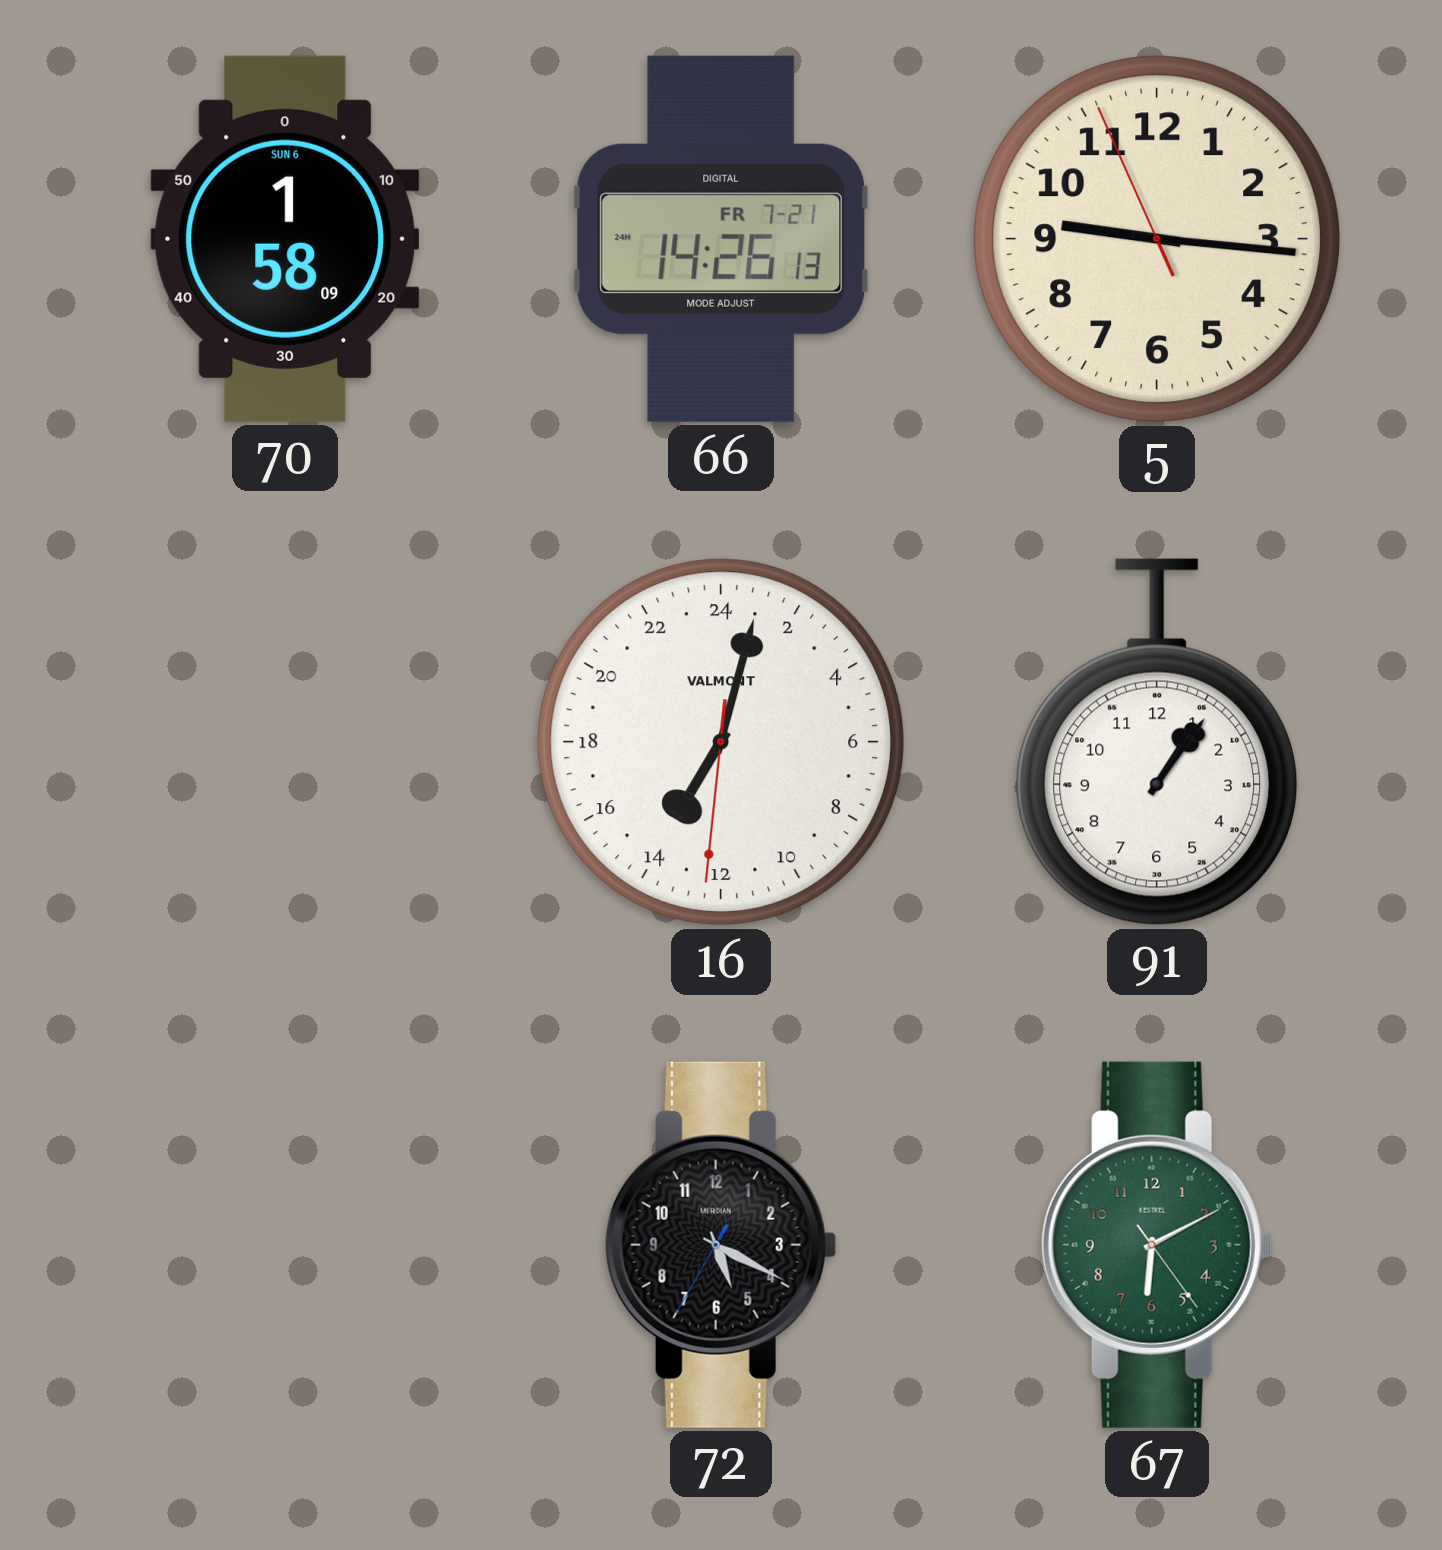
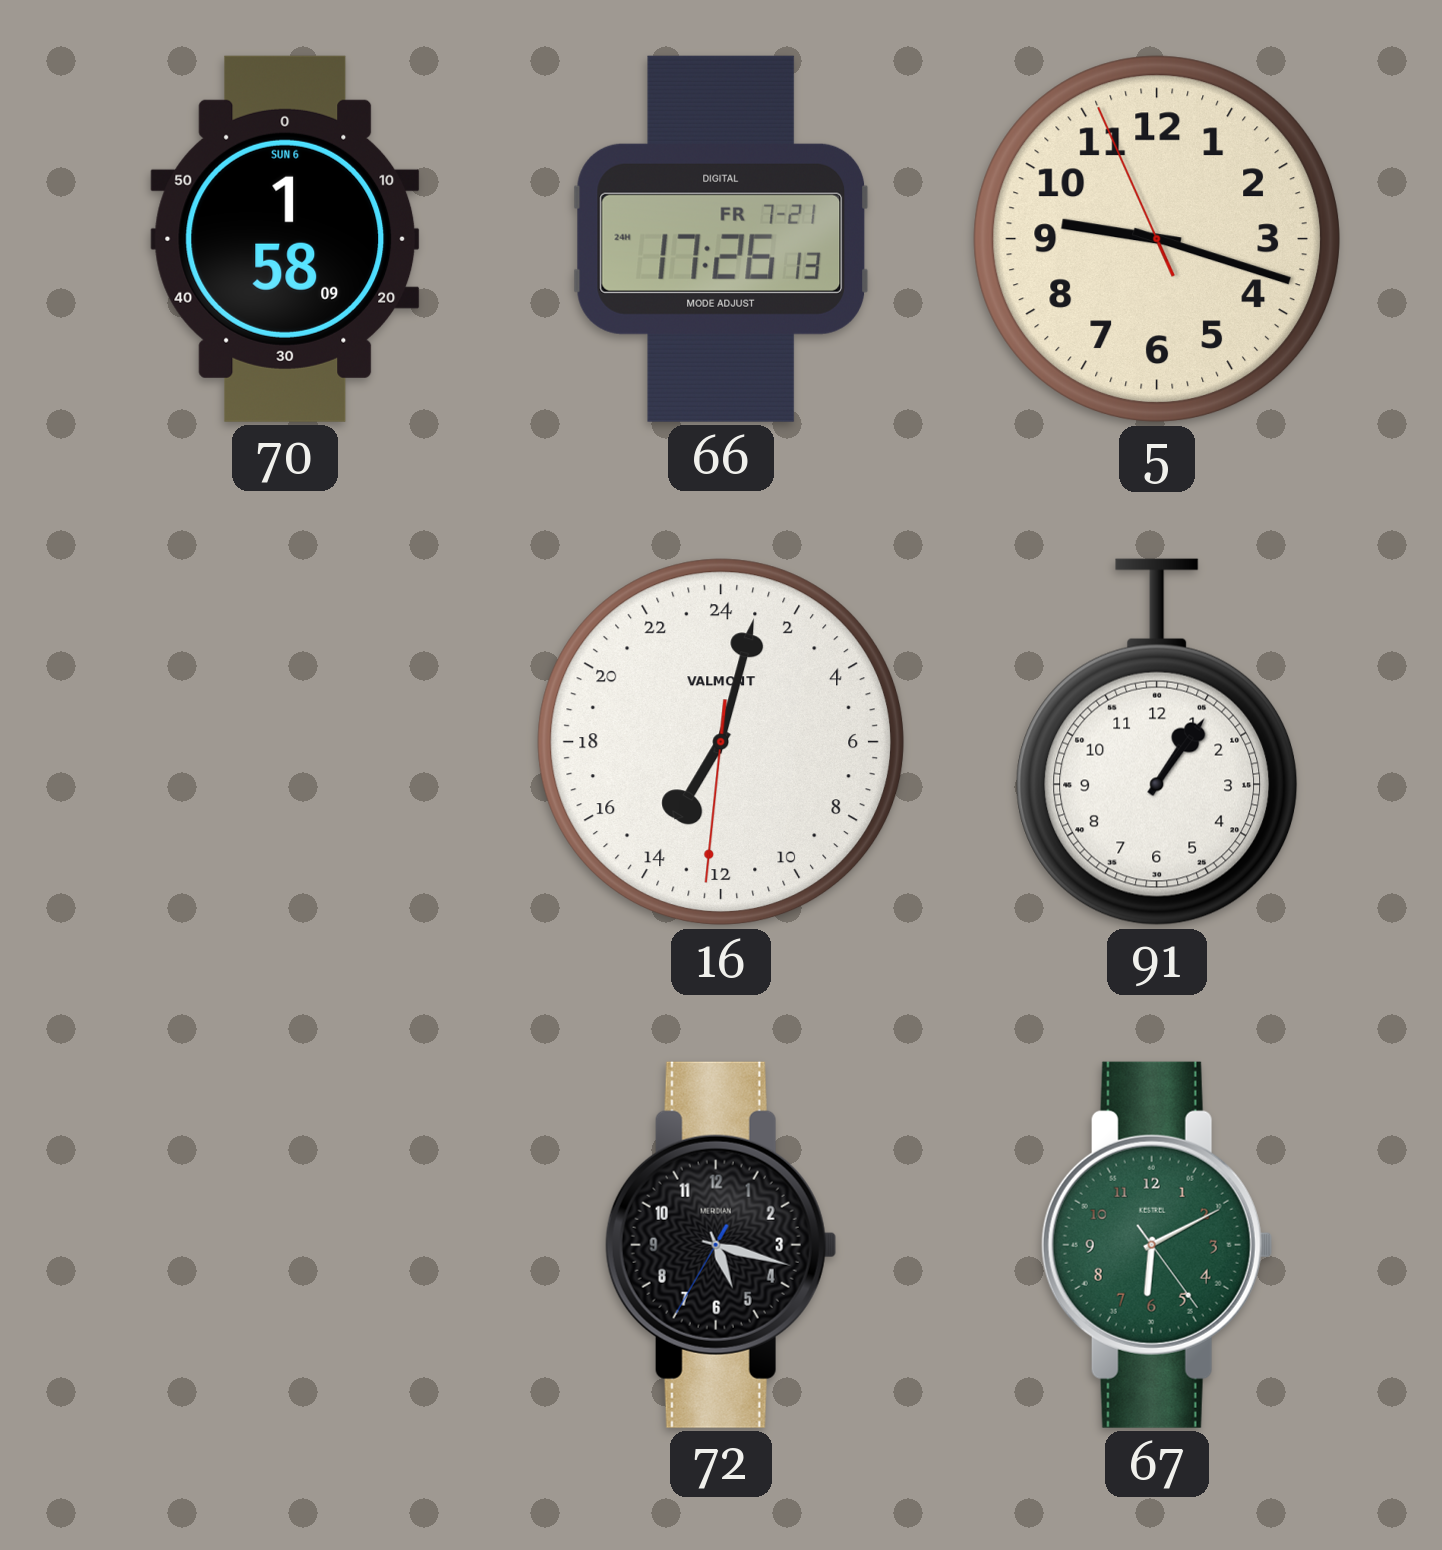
66: 14:26 -> 17:26
5: 9:15 -> 9:17
72: 5:19 -> 5:17
